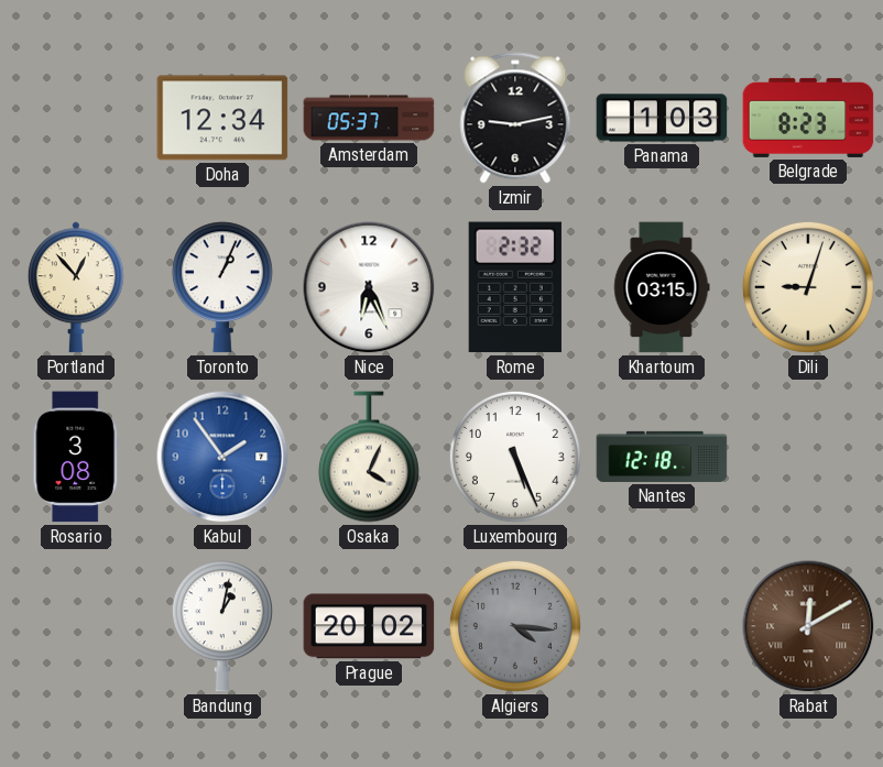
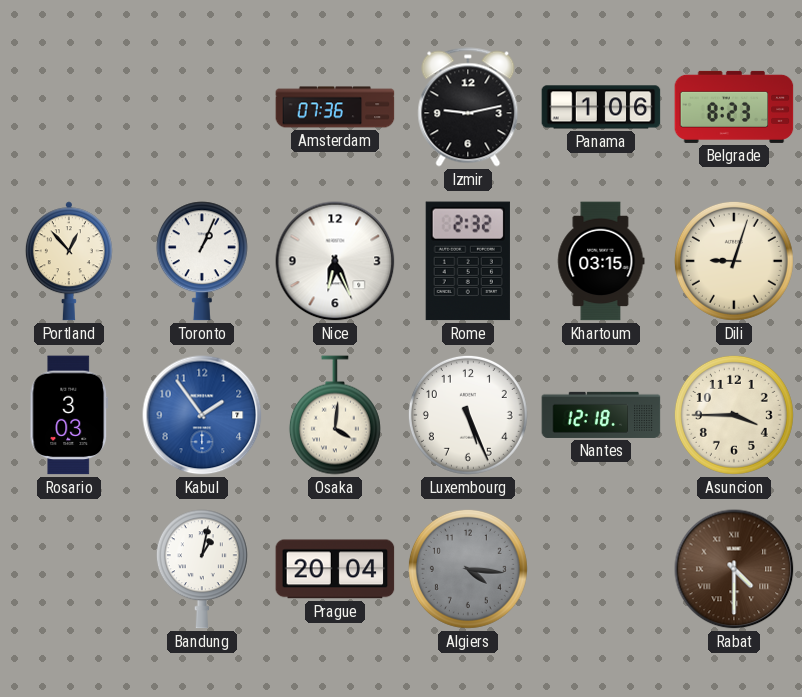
Doha: 12:34 -> none
Amsterdam: 05:37 -> 07:36
Panama: 1:03 -> 1:06
Rosario: 3:08 -> 3:03
Osaka: 4:04 -> 4:01
Asuncion: none -> 3:45
Prague: 20:02 -> 20:04
Rabat: 12:10 -> 4:30
